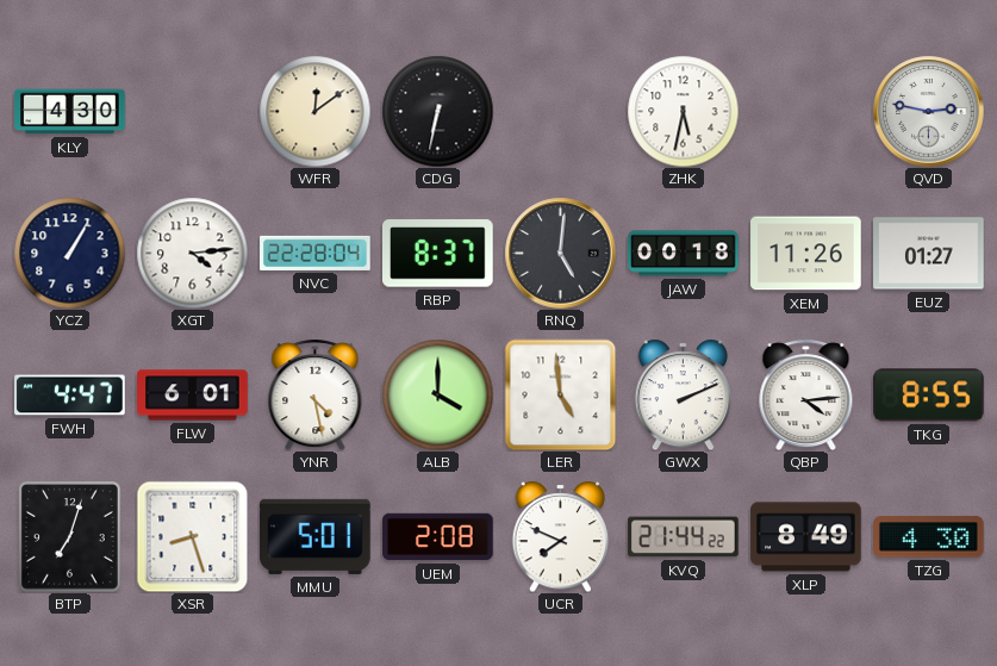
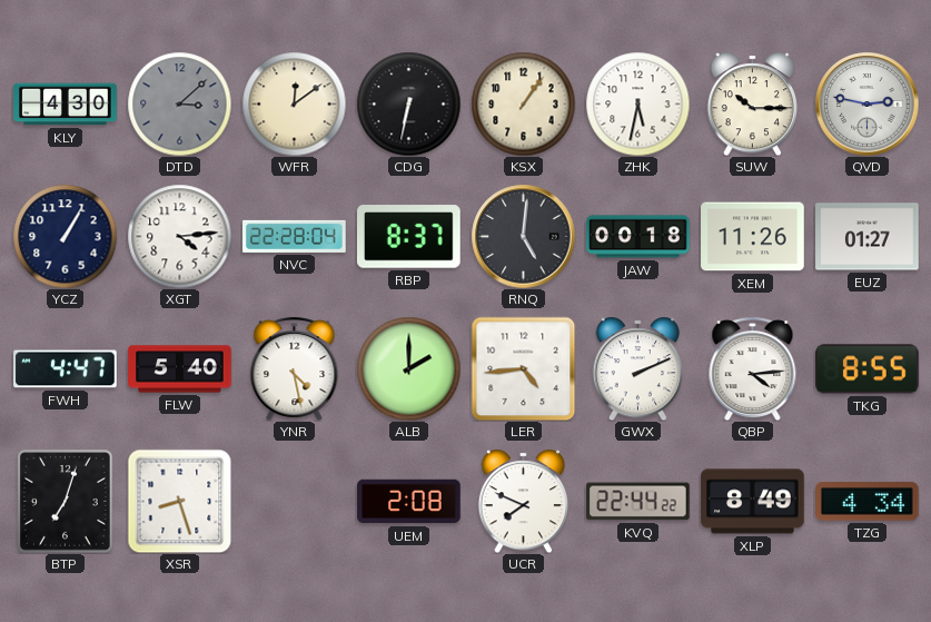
DTD: none -> 3:08
KSX: none -> 1:06
SUW: none -> 10:15
FLW: 6:01 -> 5:40
ALB: 4:00 -> 2:00
LER: 4:59 -> 4:44
MMU: 5:01 -> none
KVQ: 21:44 -> 22:44
TZG: 4:30 -> 4:34
